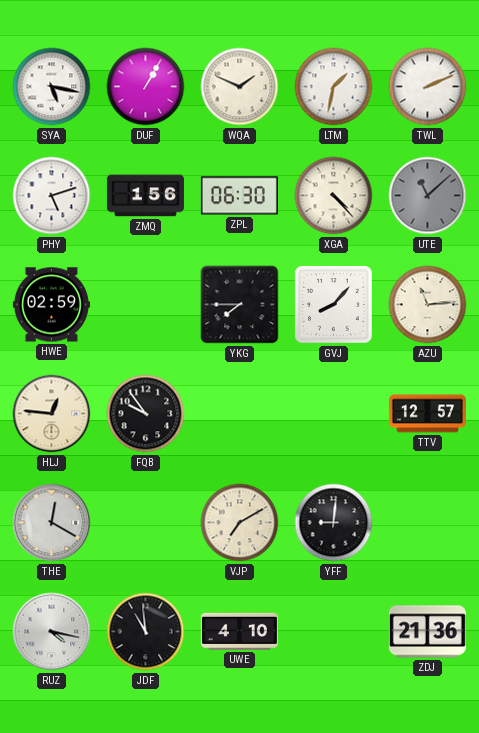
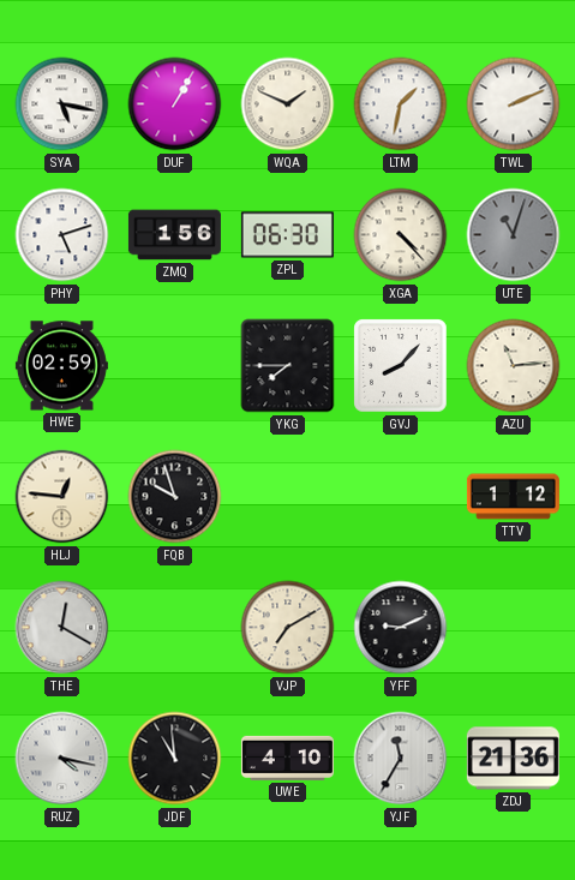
UTE: 11:08 -> 11:03
FQB: 9:54 -> 9:57
TTV: 12:57 -> 1:12
YFF: 9:01 -> 9:11
YJF: none -> 11:35
